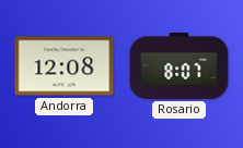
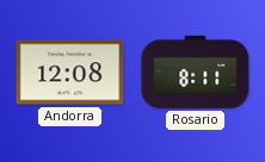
Rosario: 8:07 -> 8:11
